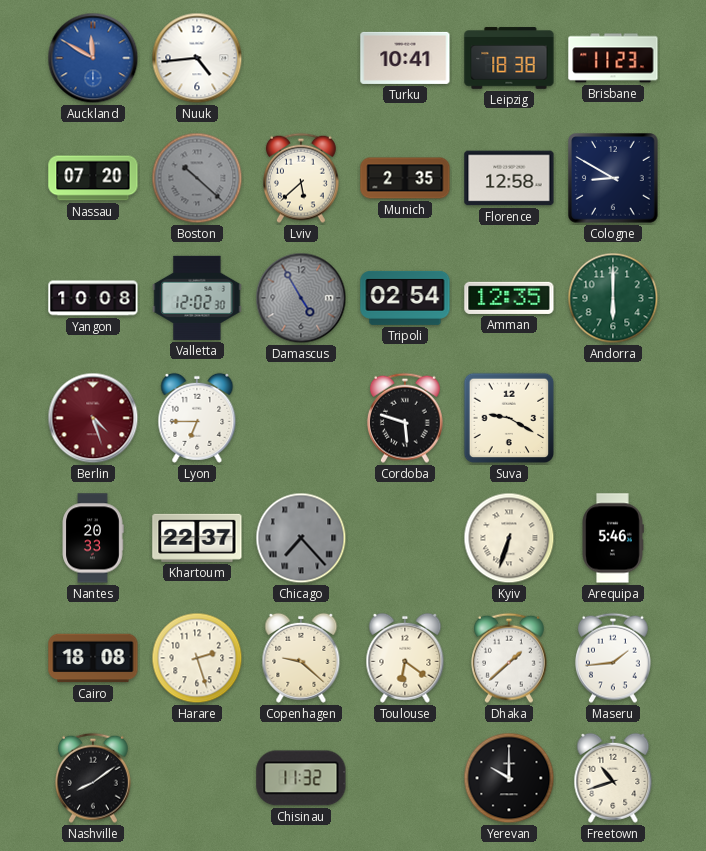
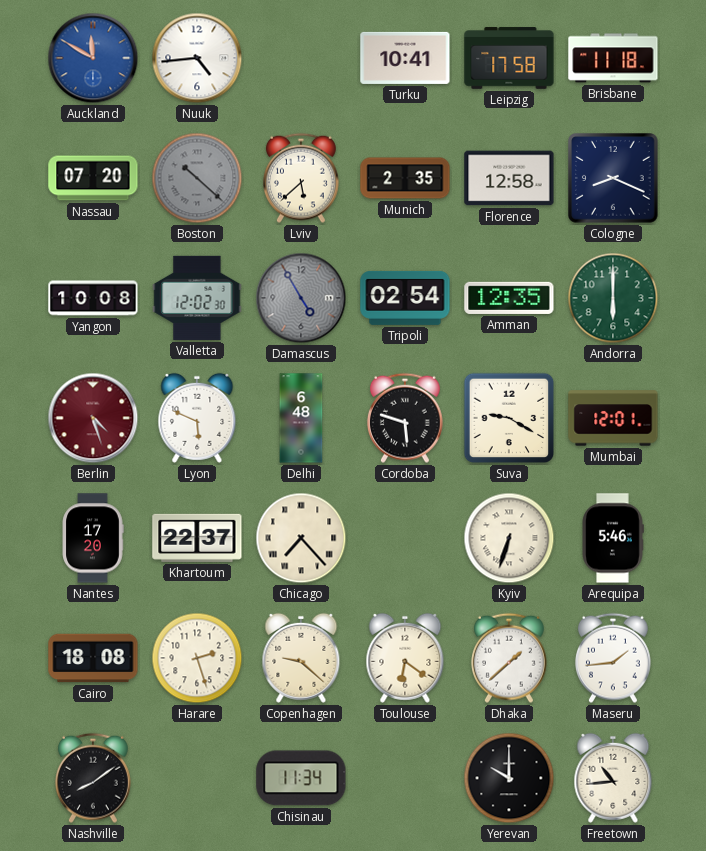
Leipzig: 18:38 -> 17:58
Brisbane: 11:23 -> 11:18
Cologne: 8:50 -> 8:19
Lyon: 6:45 -> 5:49
Delhi: none -> 6:48
Mumbai: none -> 12:01
Nantes: 20:33 -> 17:20
Chicago dial: grey -> cream
Chisinau: 11:32 -> 11:34
Freetown: 10:42 -> 10:44
